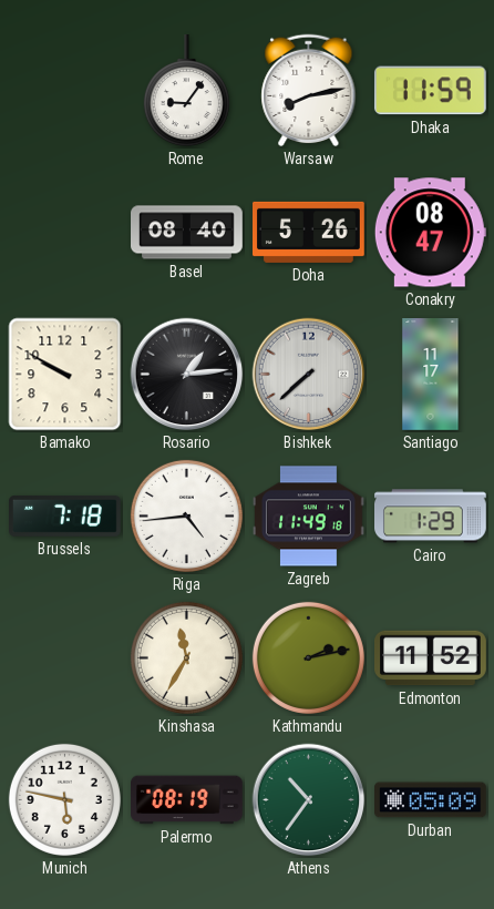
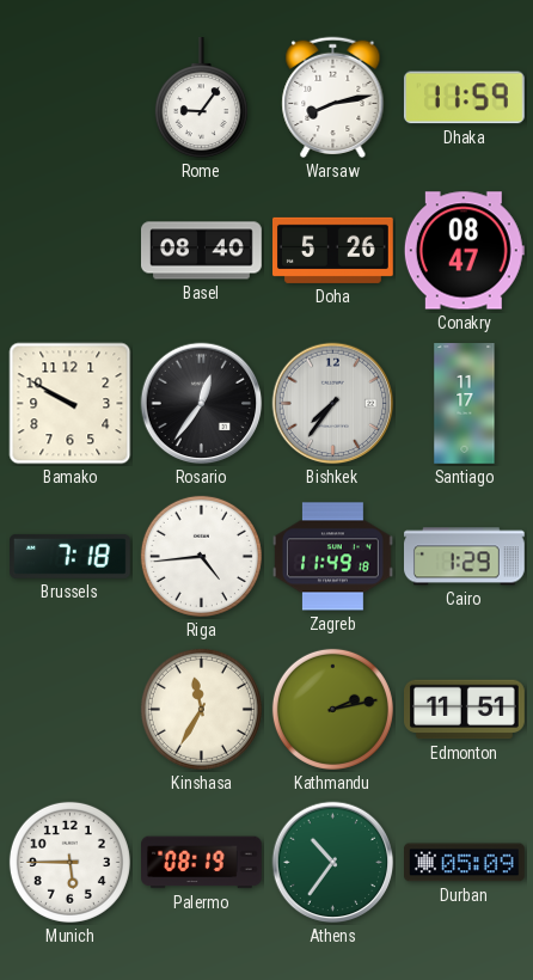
Rosario: 1:14 -> 12:36
Bishkek: 7:38 -> 7:36
Edmonton: 11:52 -> 11:51
Munich: 5:47 -> 5:45
